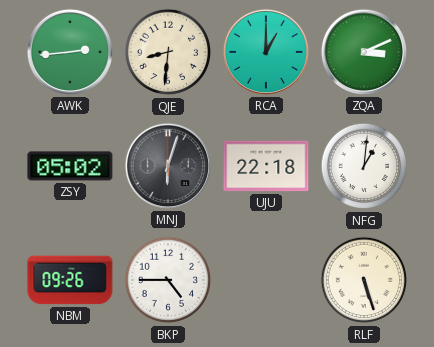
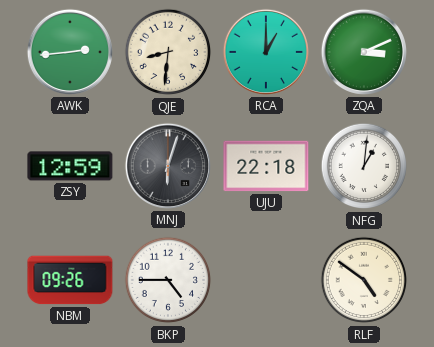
ZSY: 05:02 -> 12:59
RLF: 5:27 -> 4:51
